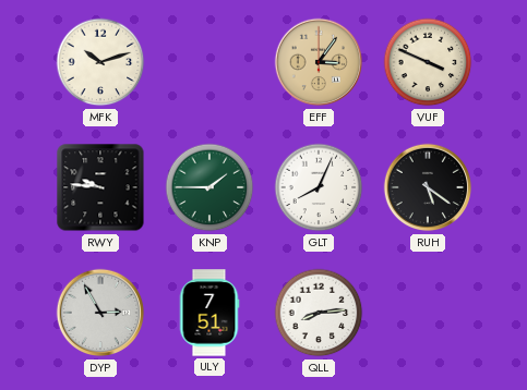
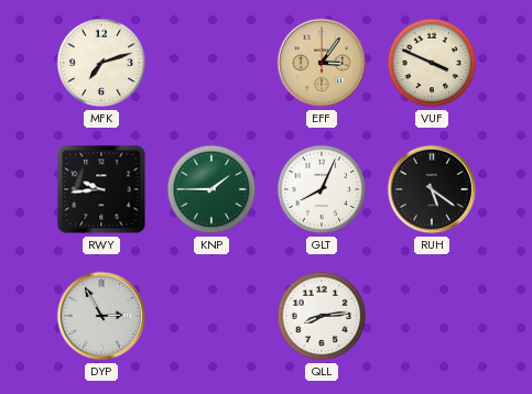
MFK: 10:12 -> 7:12
RWY: 9:46 -> 9:44
ULY: 7:51 -> none
